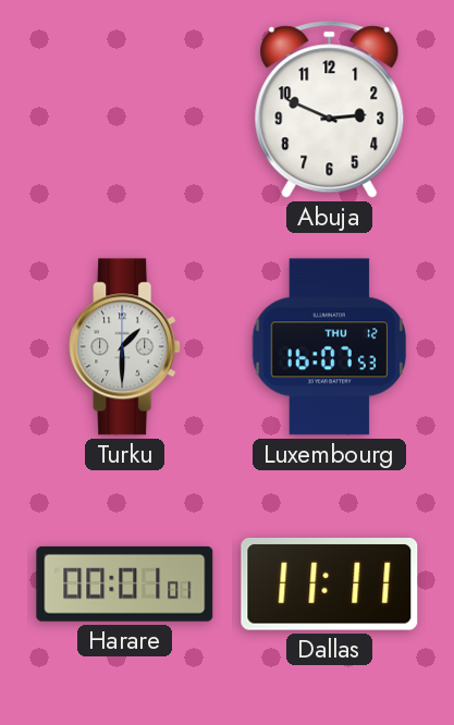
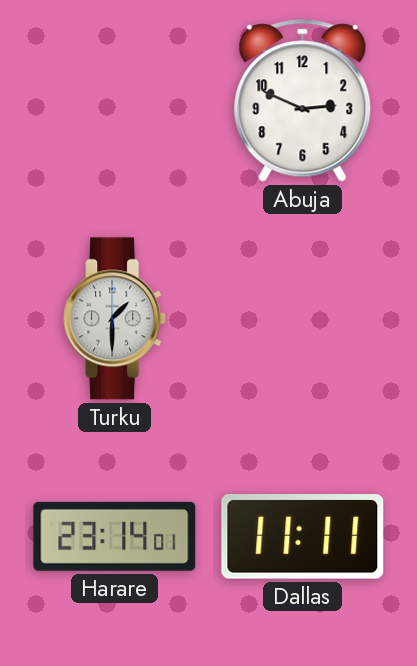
Luxembourg: 16:07 -> none
Harare: 00:01 -> 23:14
